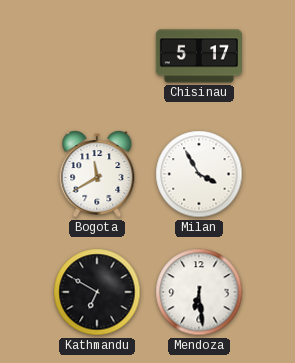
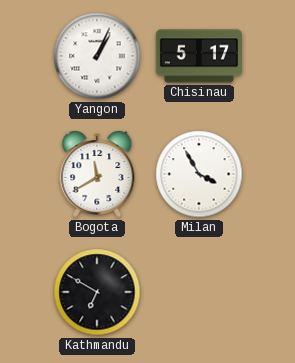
Yangon: none -> 1:04
Mendoza: 6:29 -> none
